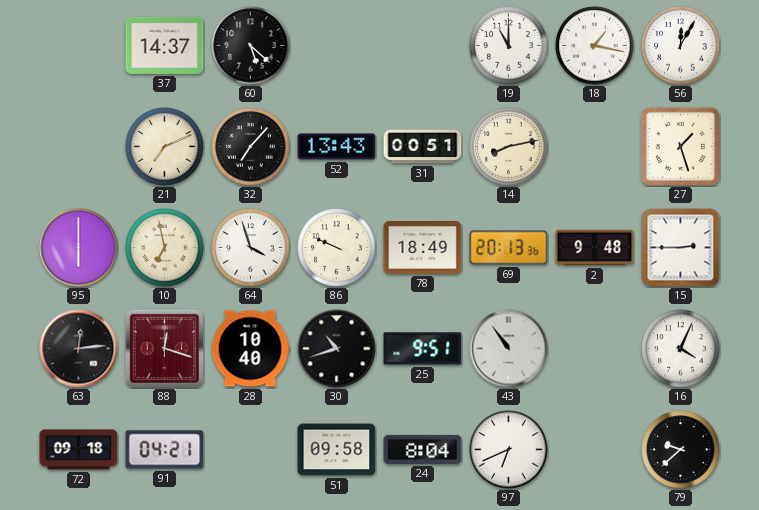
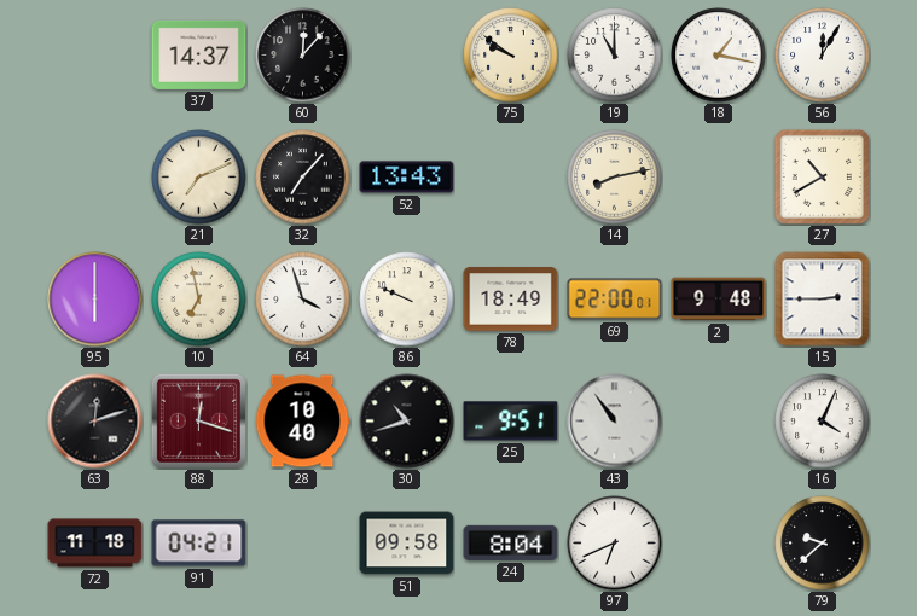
60: 5:22 -> 12:07
75: none -> 9:51
31: 00:51 -> none
27: 1:27 -> 10:40
69: 20:13 -> 22:00
63: 12:14 -> 12:12
72: 09:18 -> 11:18
